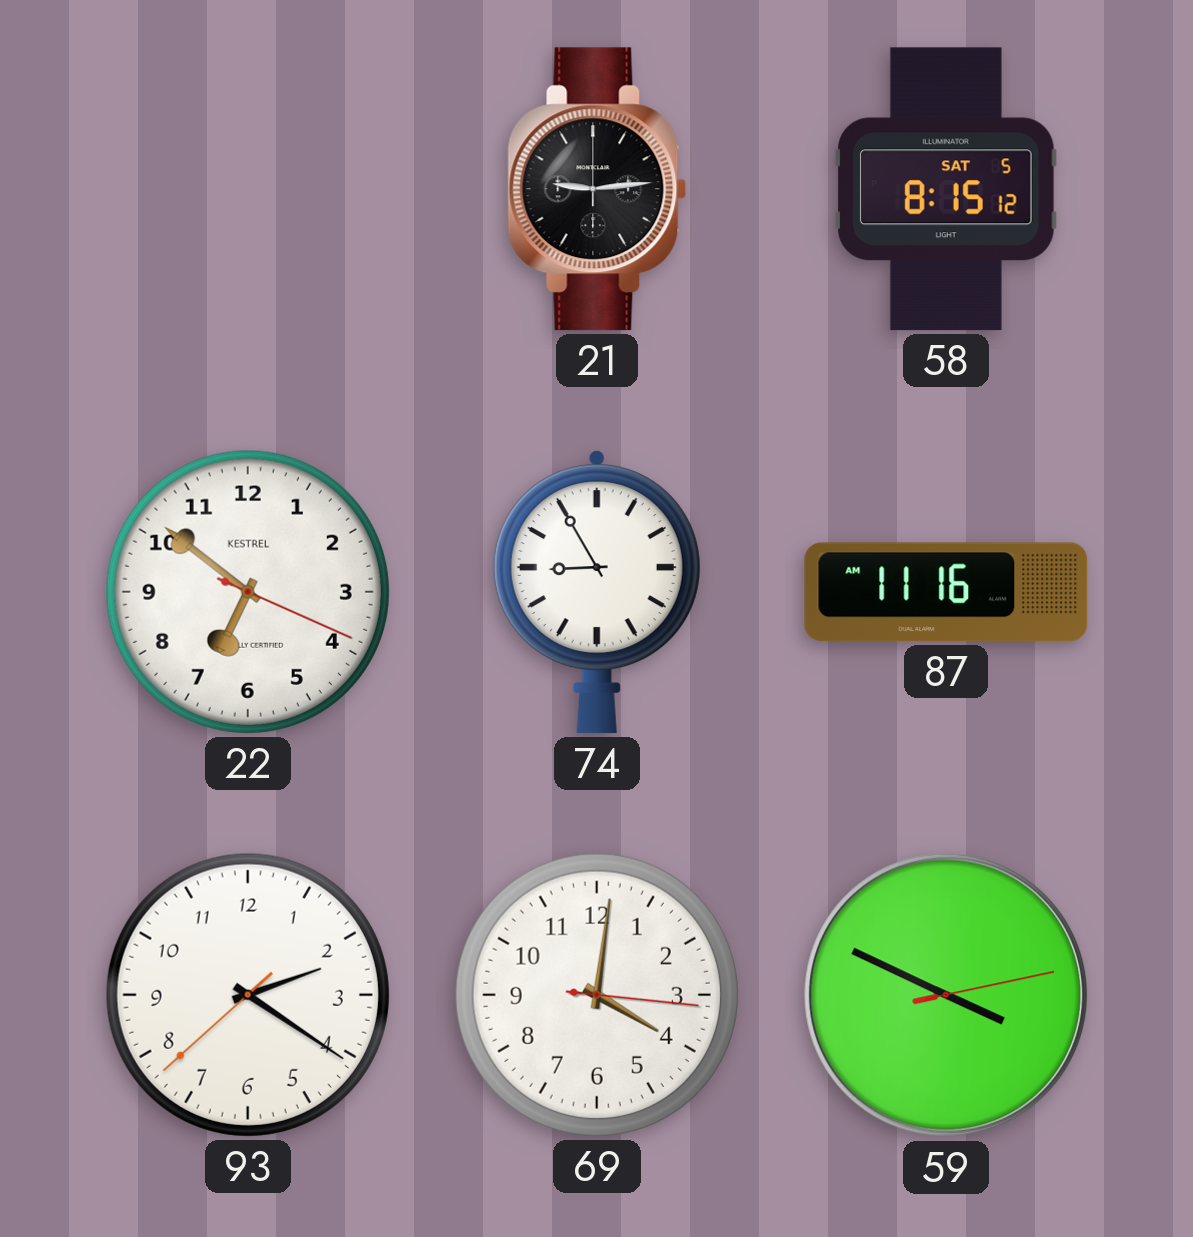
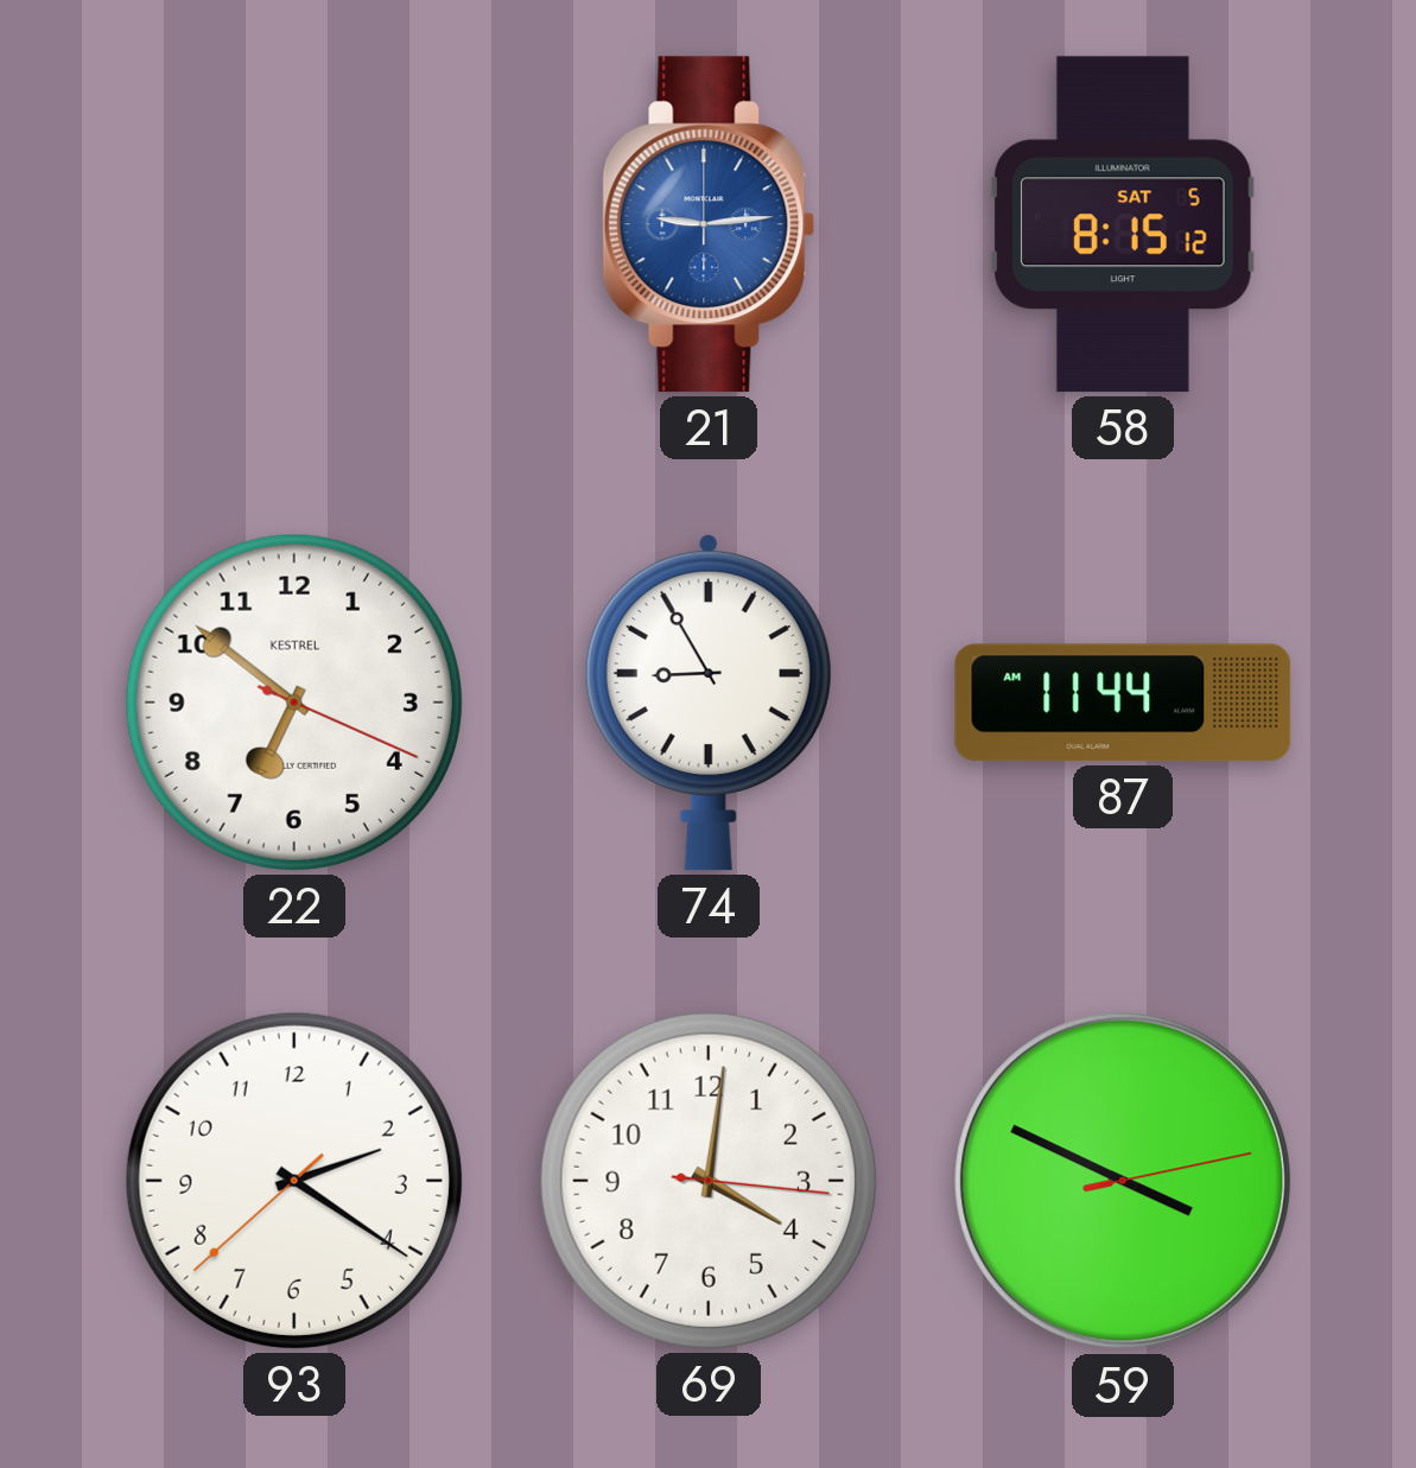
21 dial: black -> blue
87: 11:16 -> 11:44
